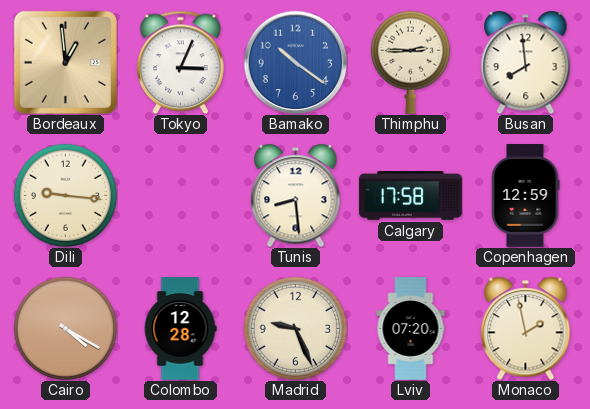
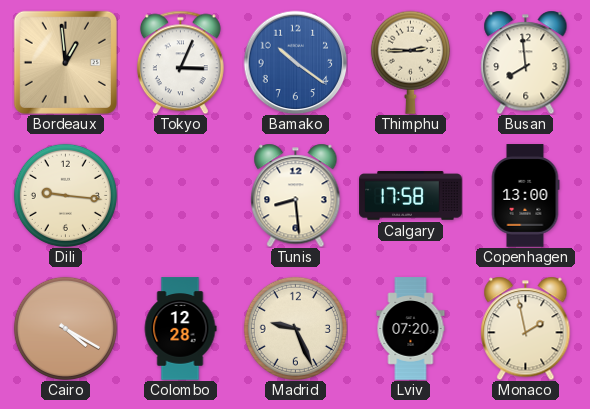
Copenhagen: 12:59 -> 13:00
